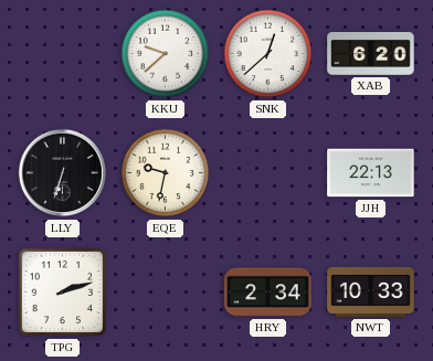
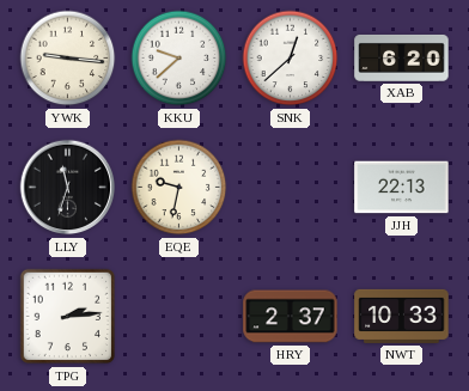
YWK: none -> 9:16
LLY: 6:33 -> 11:33
TPG: 2:12 -> 2:14
HRY: 2:34 -> 2:37
